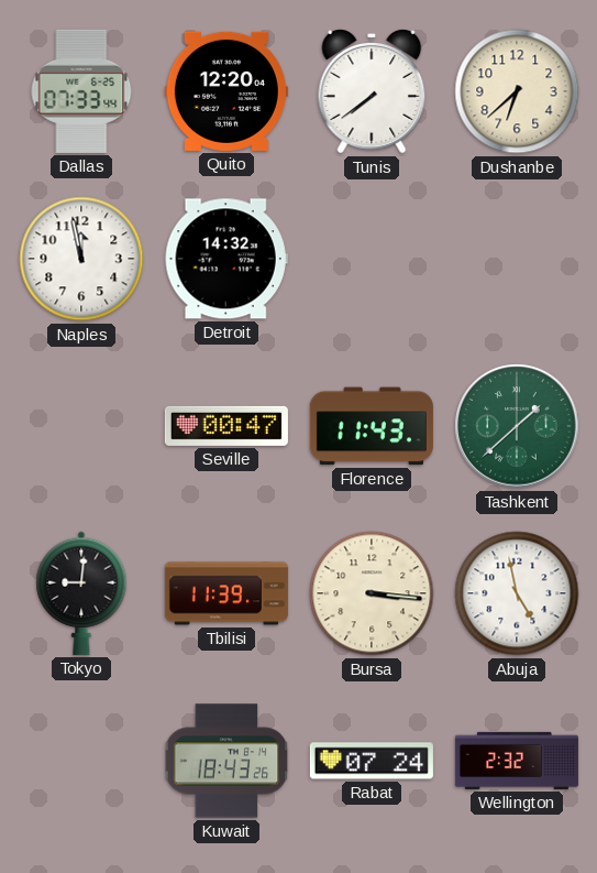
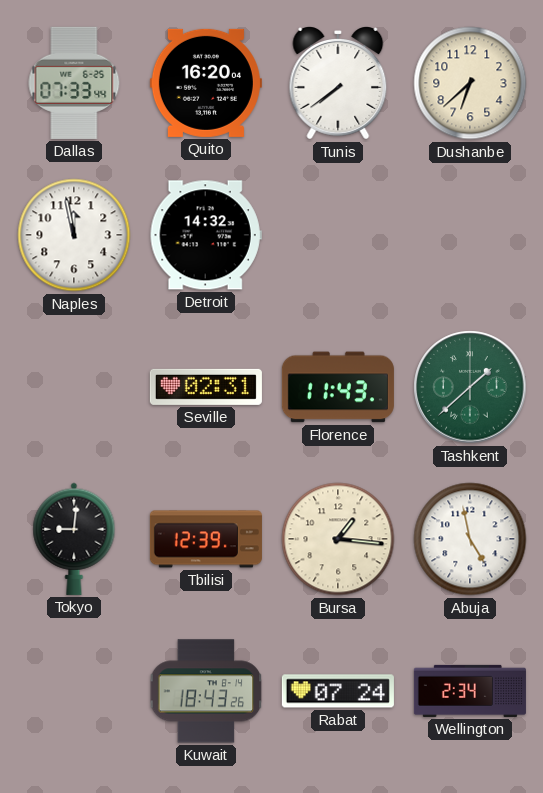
Quito: 12:20 -> 16:20
Seville: 00:47 -> 02:31
Tbilisi: 11:39 -> 12:39
Bursa: 3:16 -> 1:16
Wellington: 2:32 -> 2:34
